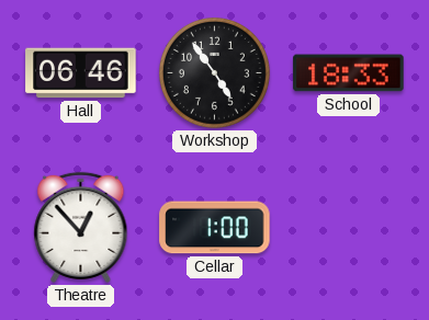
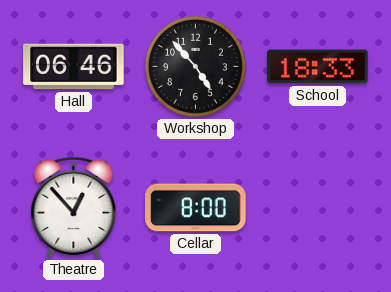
Workshop: 4:54 -> 4:53
Cellar: 1:00 -> 8:00
